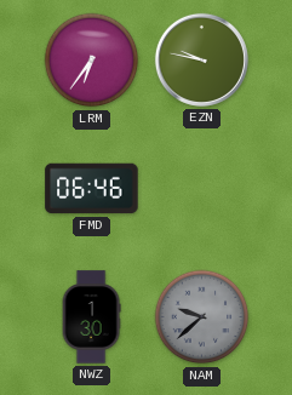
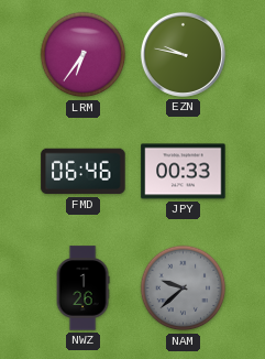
JPY: none -> 00:33
NWZ: 1:30 -> 1:26
